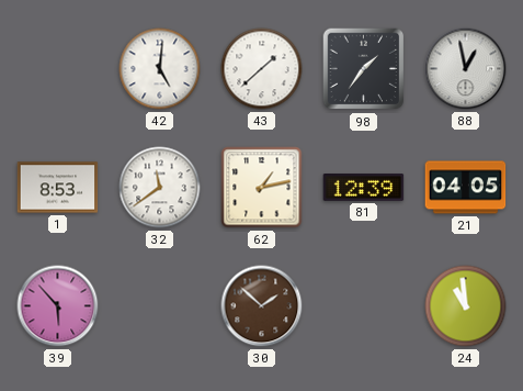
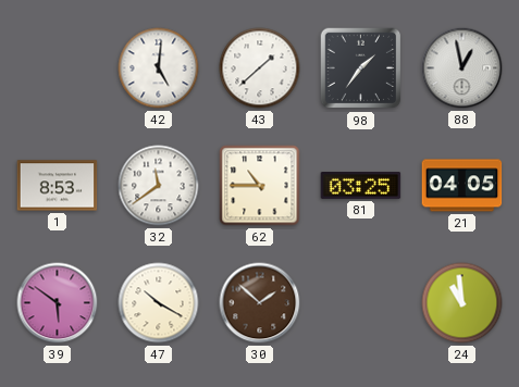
62: 1:13 -> 10:45
81: 12:39 -> 03:25
39: 5:53 -> 5:51
47: none -> 10:20
